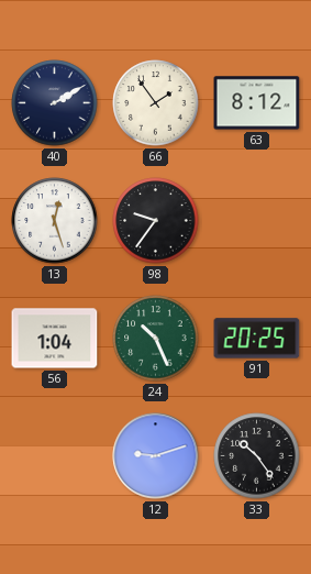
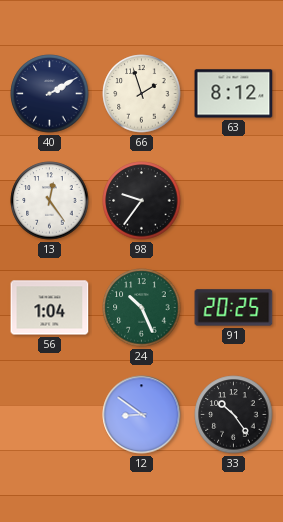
66: 1:54 -> 1:57
13: 12:27 -> 12:24
12: 9:12 -> 8:51
